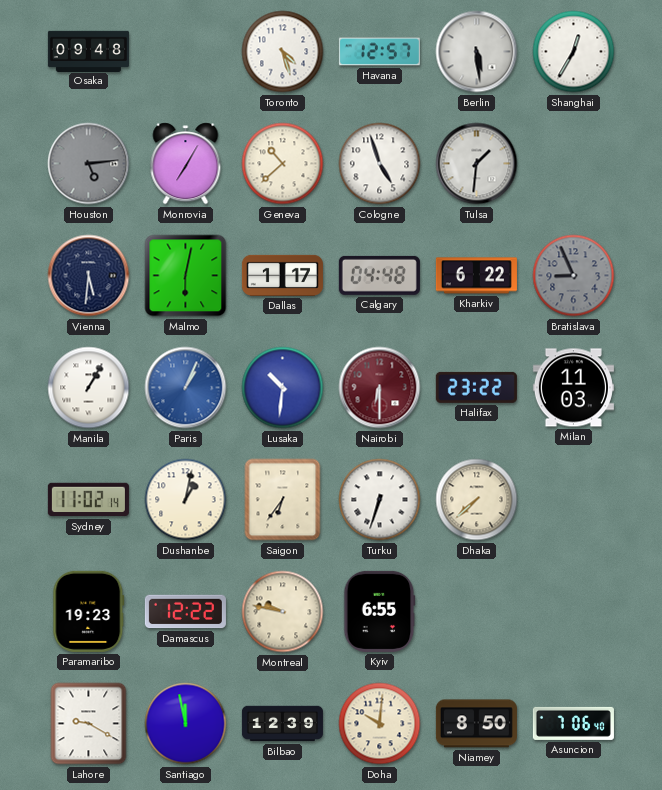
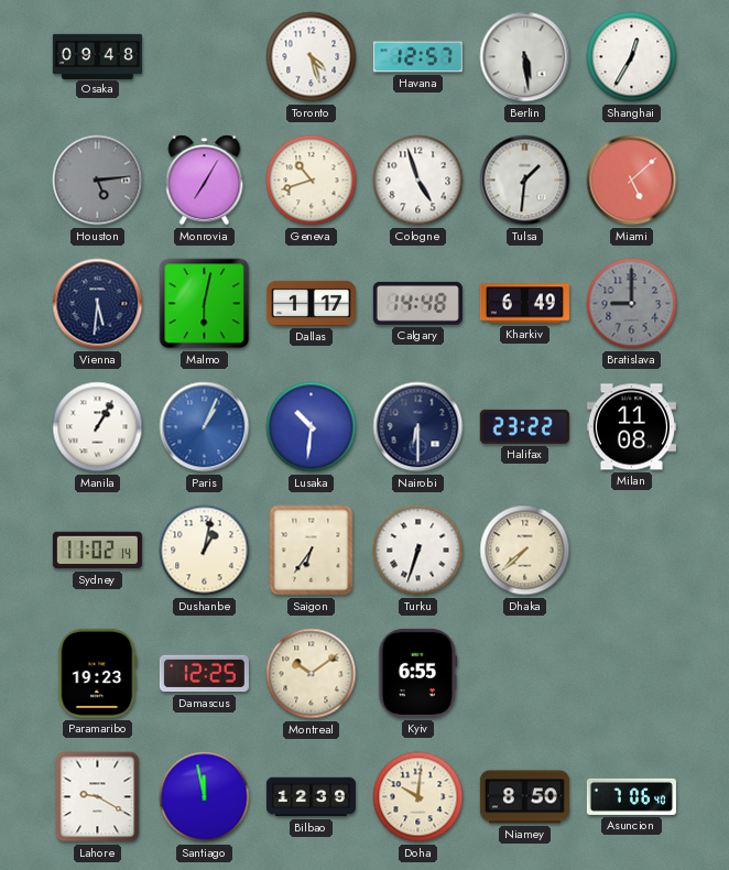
Geneva: 10:38 -> 10:42
Miami: none -> 5:08
Calgary: 04:48 -> 14:48
Kharkiv: 6:22 -> 6:49
Bratislava: 8:56 -> 9:00
Nairobi dial: burgundy -> navy
Milan: 11:03 -> 11:08
Damascus: 12:22 -> 12:25
Montreal: 9:47 -> 10:09
